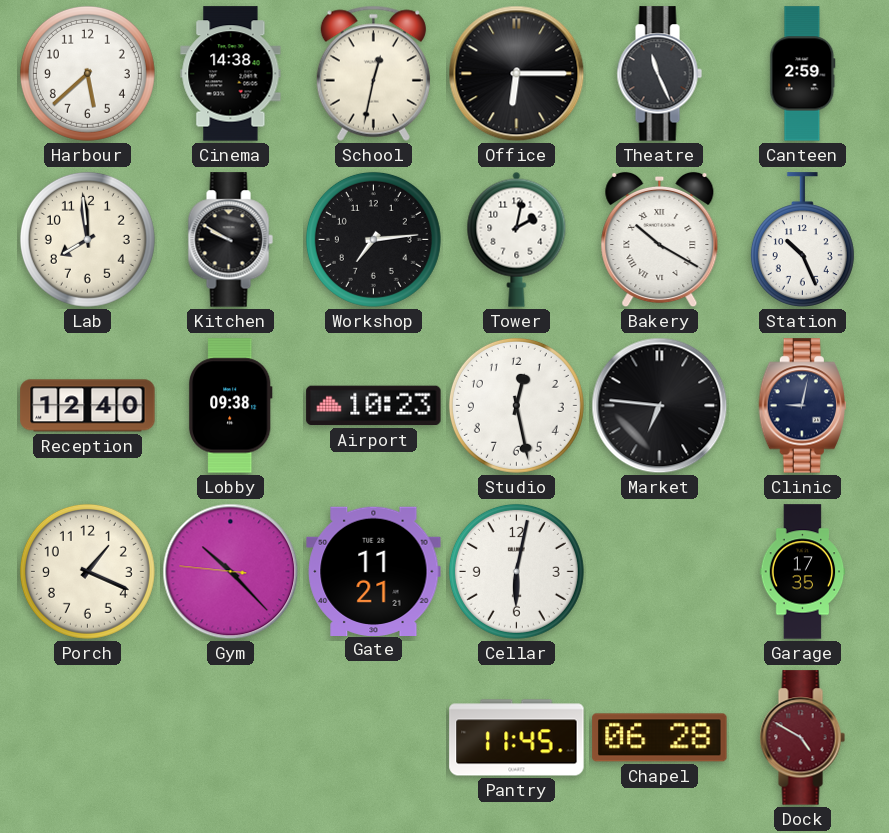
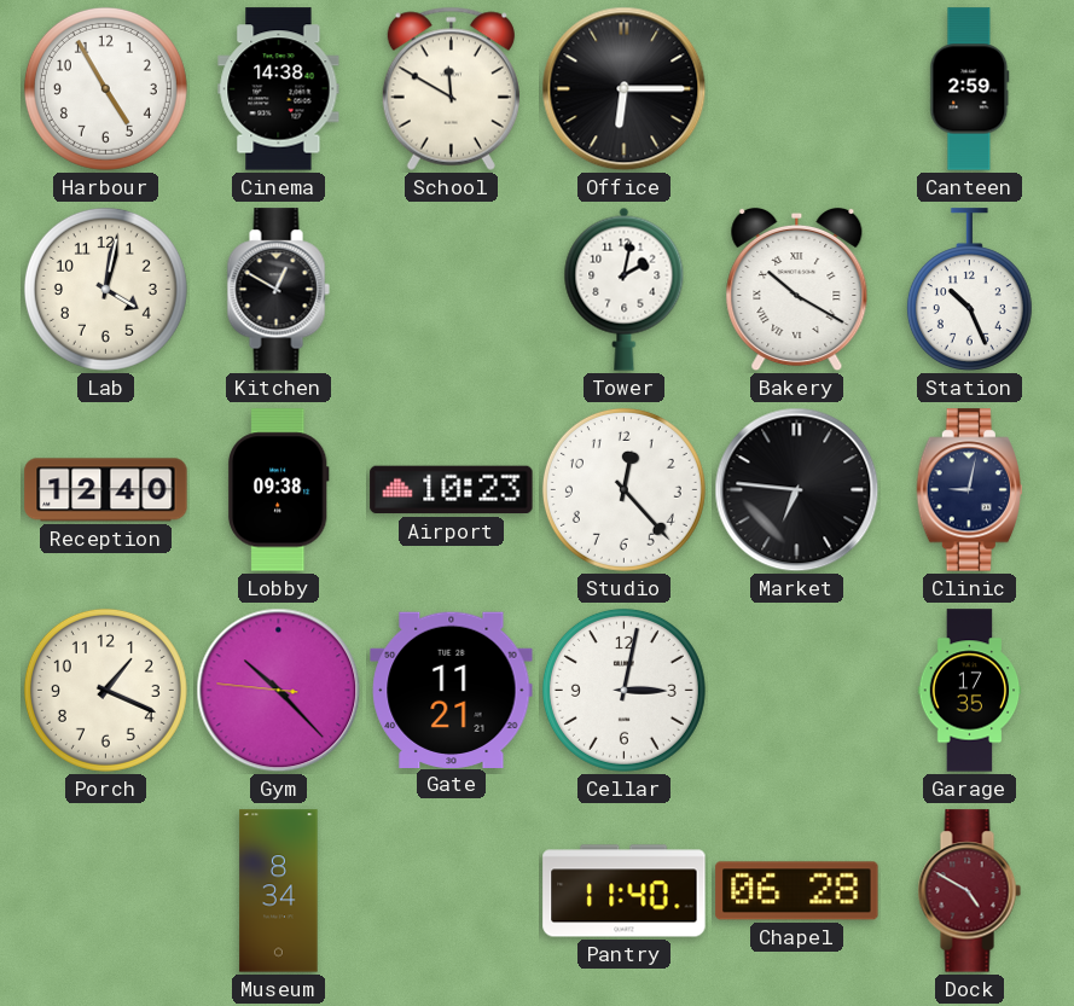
Harbour: 5:38 -> 4:55
School: 12:32 -> 11:50
Theatre: 11:26 -> none
Lab: 7:59 -> 4:02
Kitchen: 9:50 -> 12:50
Workshop: 7:14 -> none
Studio: 12:28 -> 12:23
Cellar: 6:02 -> 3:02
Museum: none -> 8:34
Pantry: 11:45 -> 11:40
